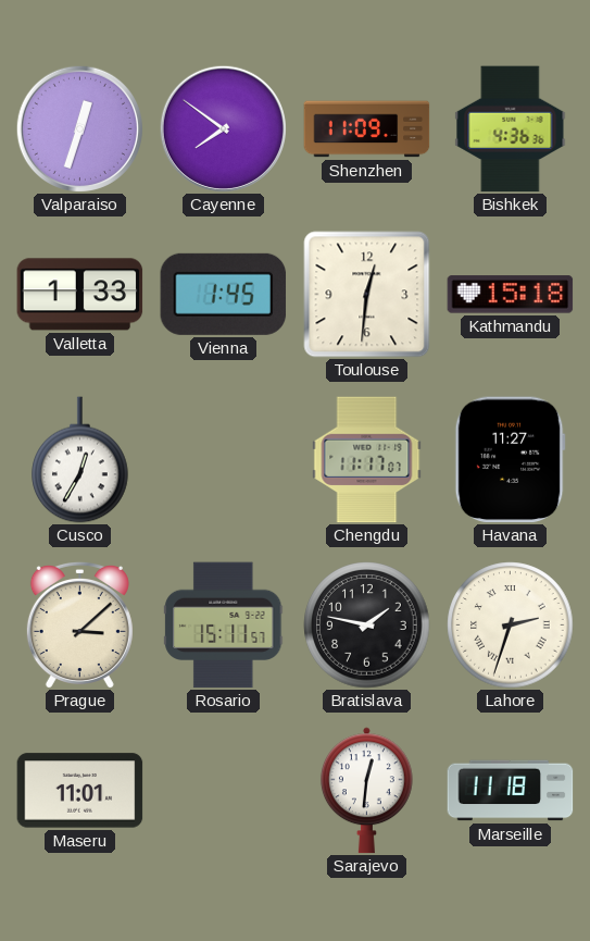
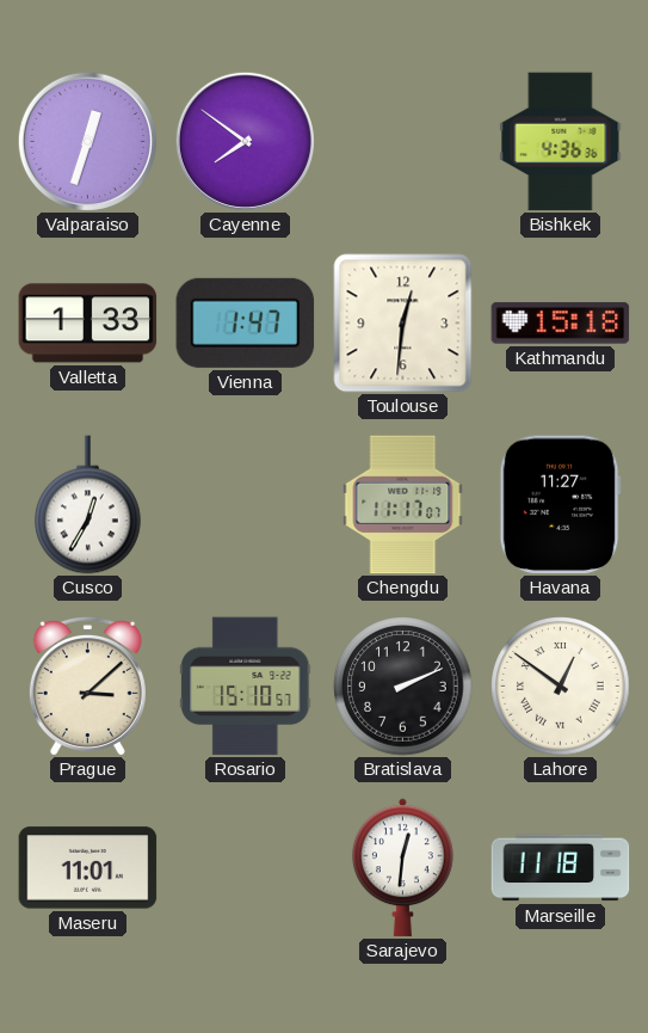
Shenzhen: 11:09 -> none
Vienna: 1:45 -> 1:47
Rosario: 15:11 -> 15:10
Bratislava: 1:47 -> 2:11
Lahore: 2:33 -> 12:51
